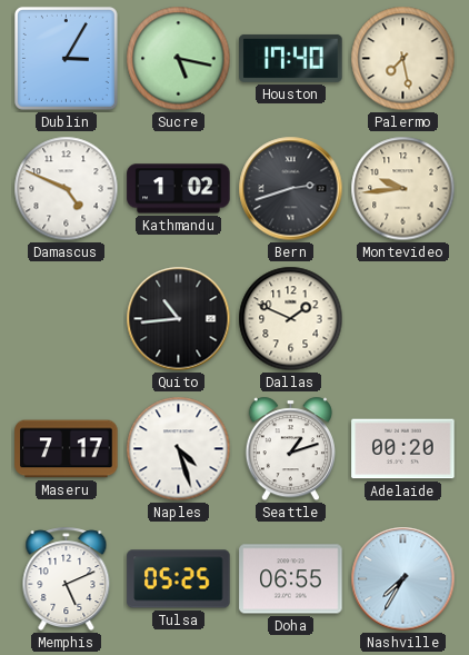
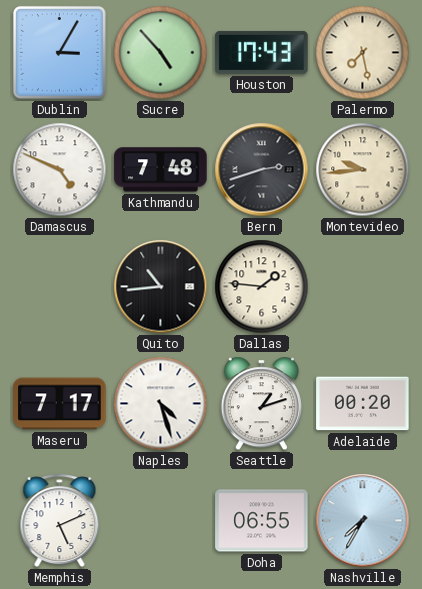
Sucre: 5:17 -> 4:53
Houston: 17:40 -> 17:43
Kathmandu: 1:02 -> 7:48
Dallas: 1:49 -> 1:46
Tulsa: 05:25 -> none
